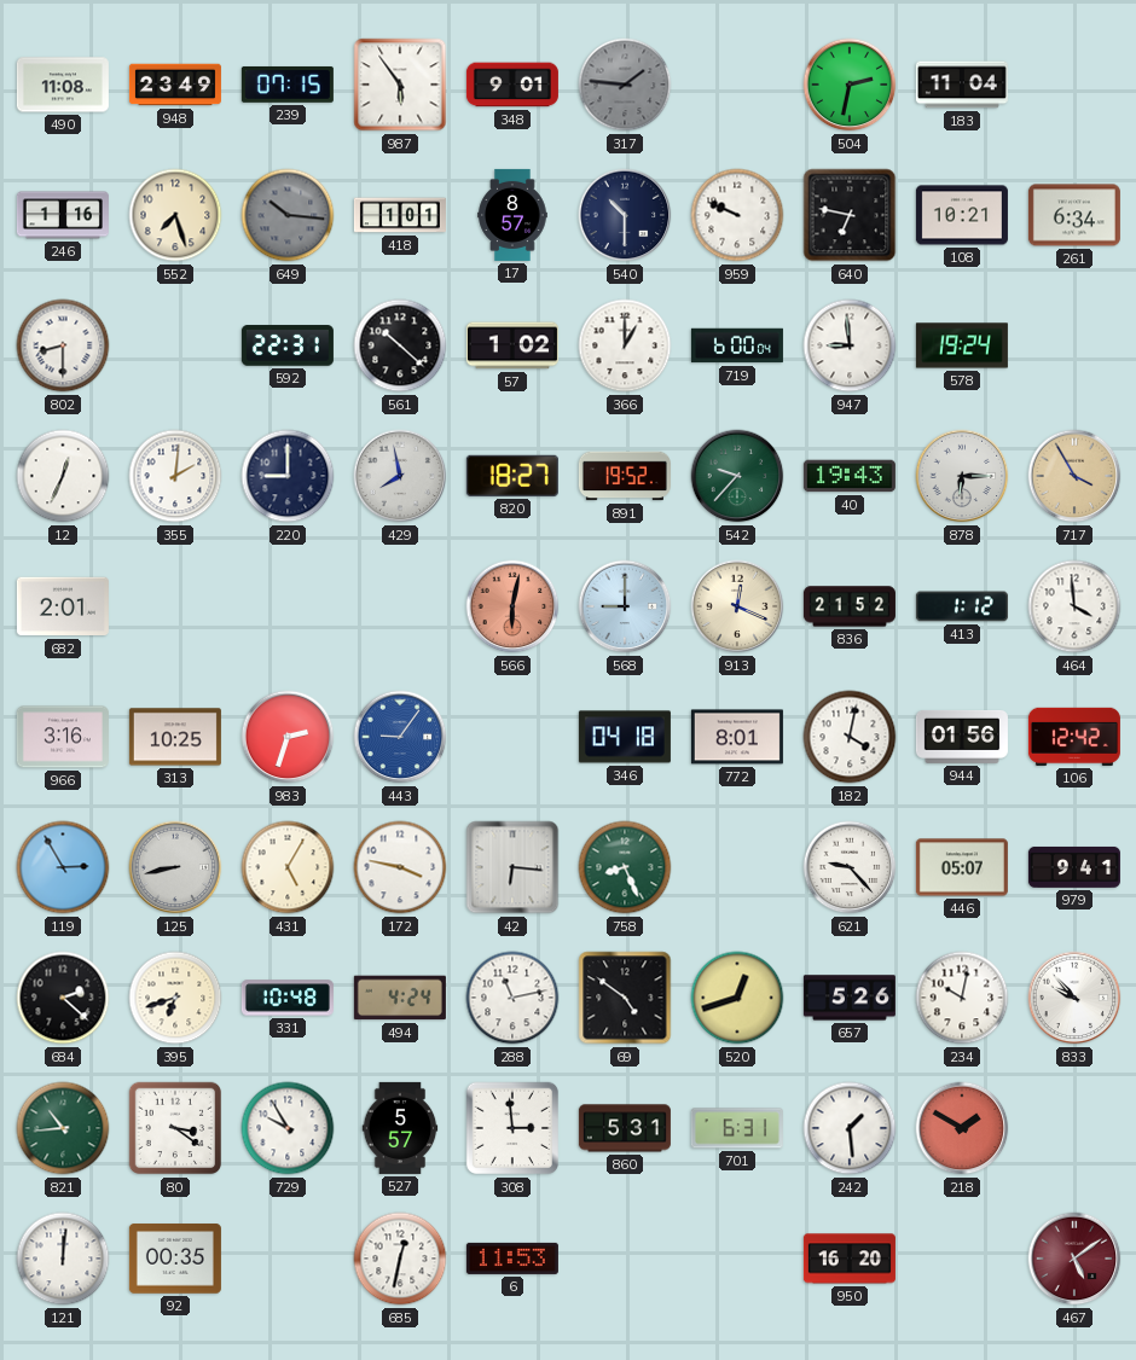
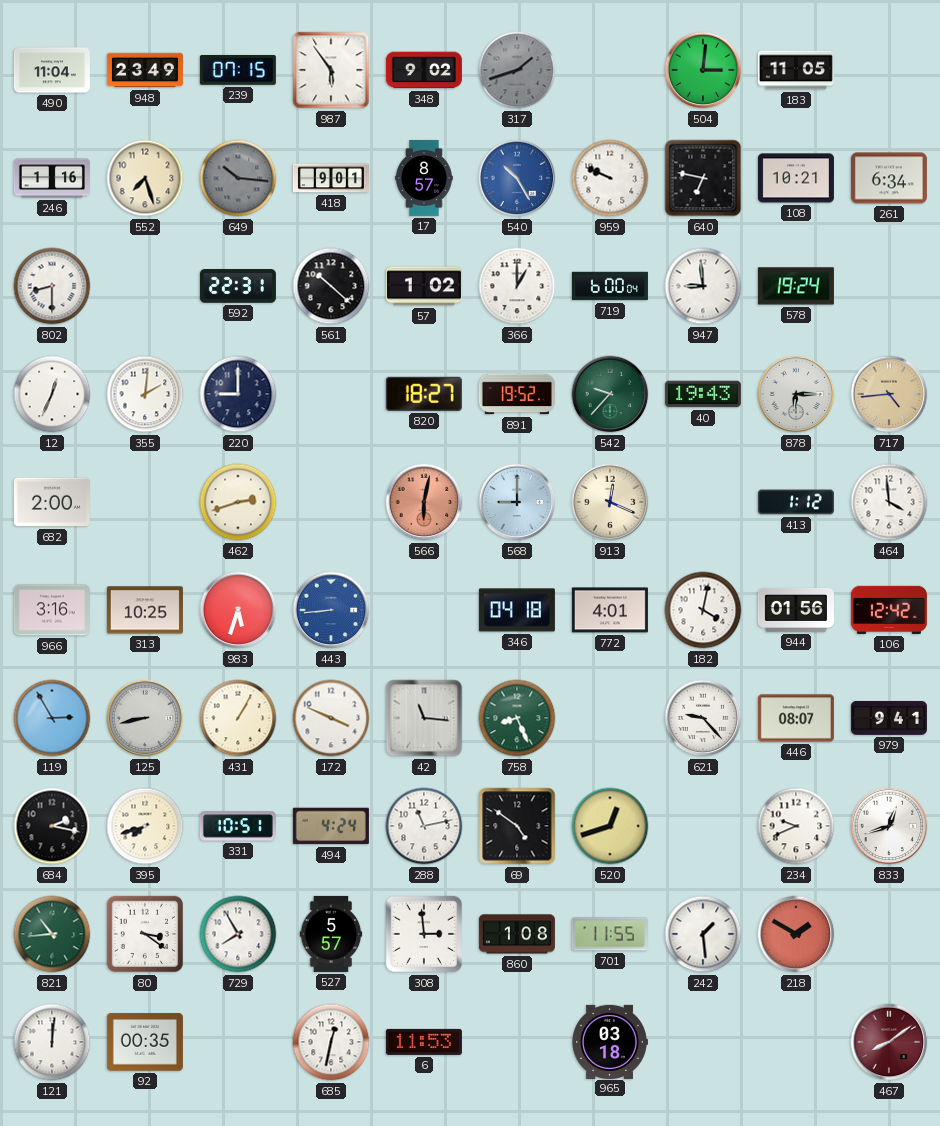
490: 11:08 -> 11:04
348: 9:01 -> 9:02
317: 1:46 -> 1:42
504: 2:32 -> 3:01
183: 11:04 -> 11:05
418: 1:01 -> 9:01
540: 10:30 -> 10:25
540 dial: navy -> blue
429: 7:58 -> none
717: 3:55 -> 4:44
682: 2:01 -> 2:00
462: none -> 2:42
836: 21:52 -> none
983: 2:33 -> 5:33
443: 9:06 -> 8:44
772: 8:01 -> 4:01
431: 5:05 -> 1:05
172: 3:47 -> 3:49
42: 6:16 -> 11:16
446: 05:07 -> 08:07
684: 2:22 -> 2:17
395: 6:42 -> 7:42
331: 10:48 -> 10:51
657: 5:26 -> none
234: 10:02 -> 9:41
833: 9:53 -> 12:42
729: 9:55 -> 7:55
860: 5:31 -> 1:08
701: 6:31 -> 11:55
965: none -> 03:18
950: 16:20 -> none
467: 5:09 -> 8:09
